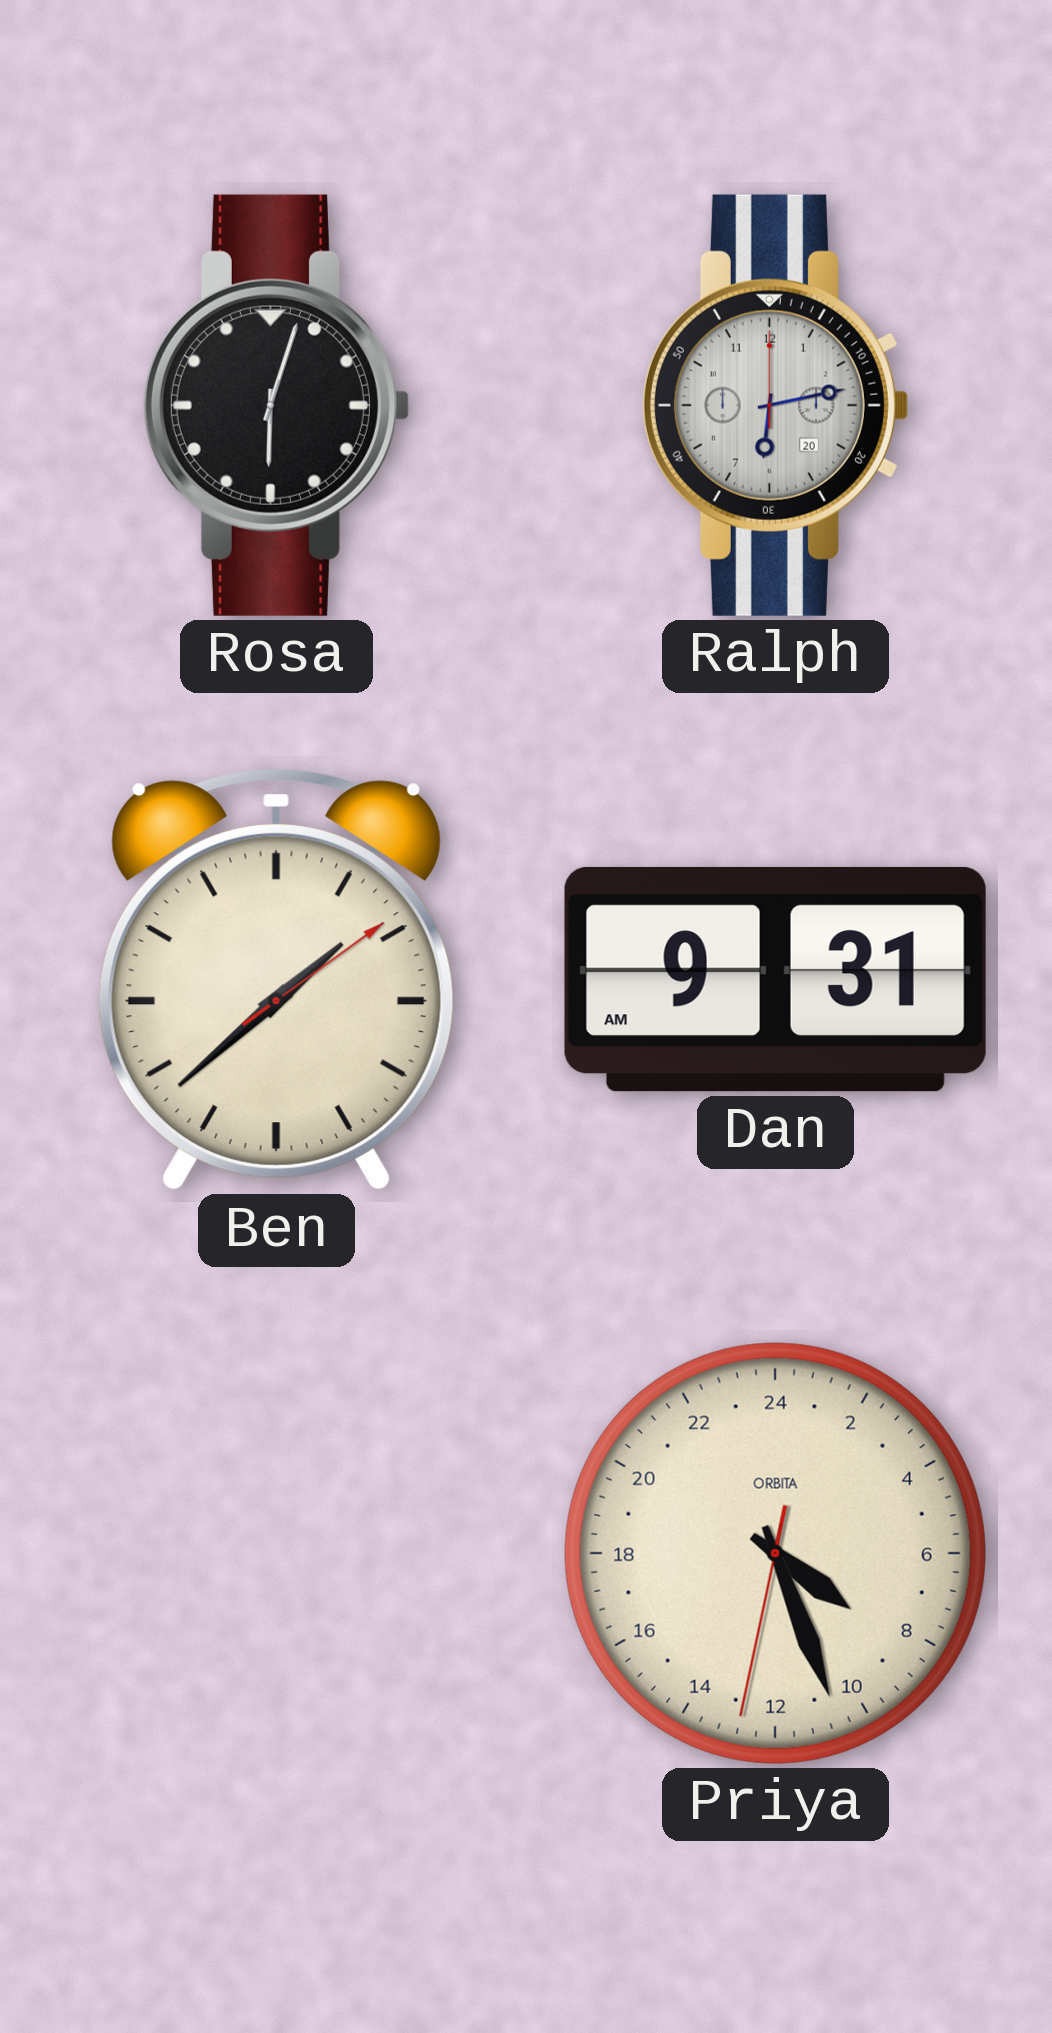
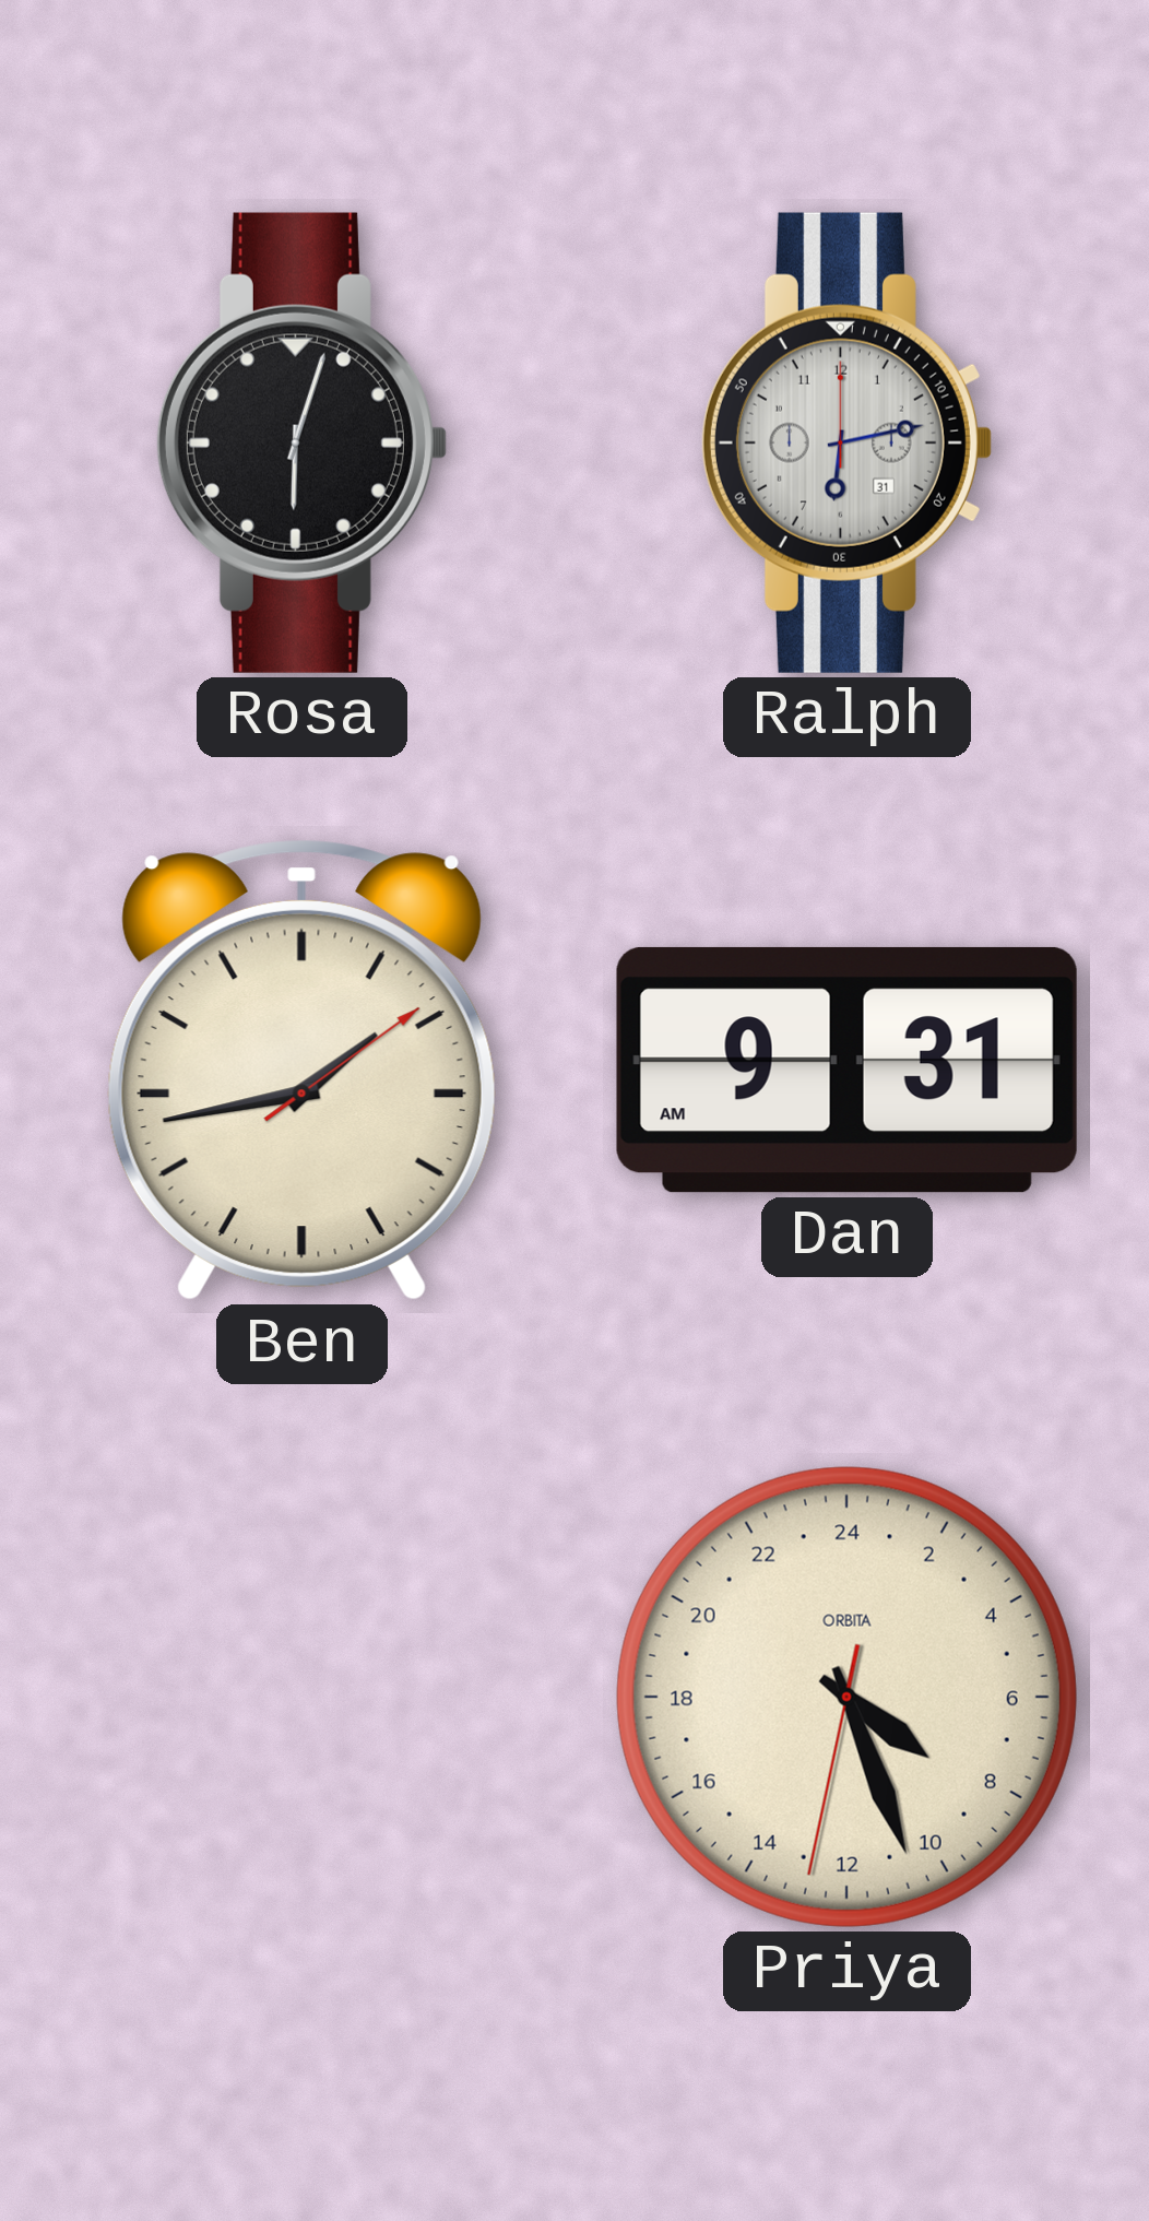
Ralph date: 20 -> 31
Ben: 1:38 -> 1:43
